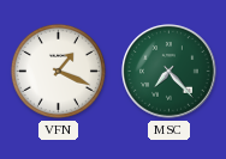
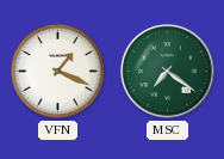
MSC: 7:23 -> 7:21
